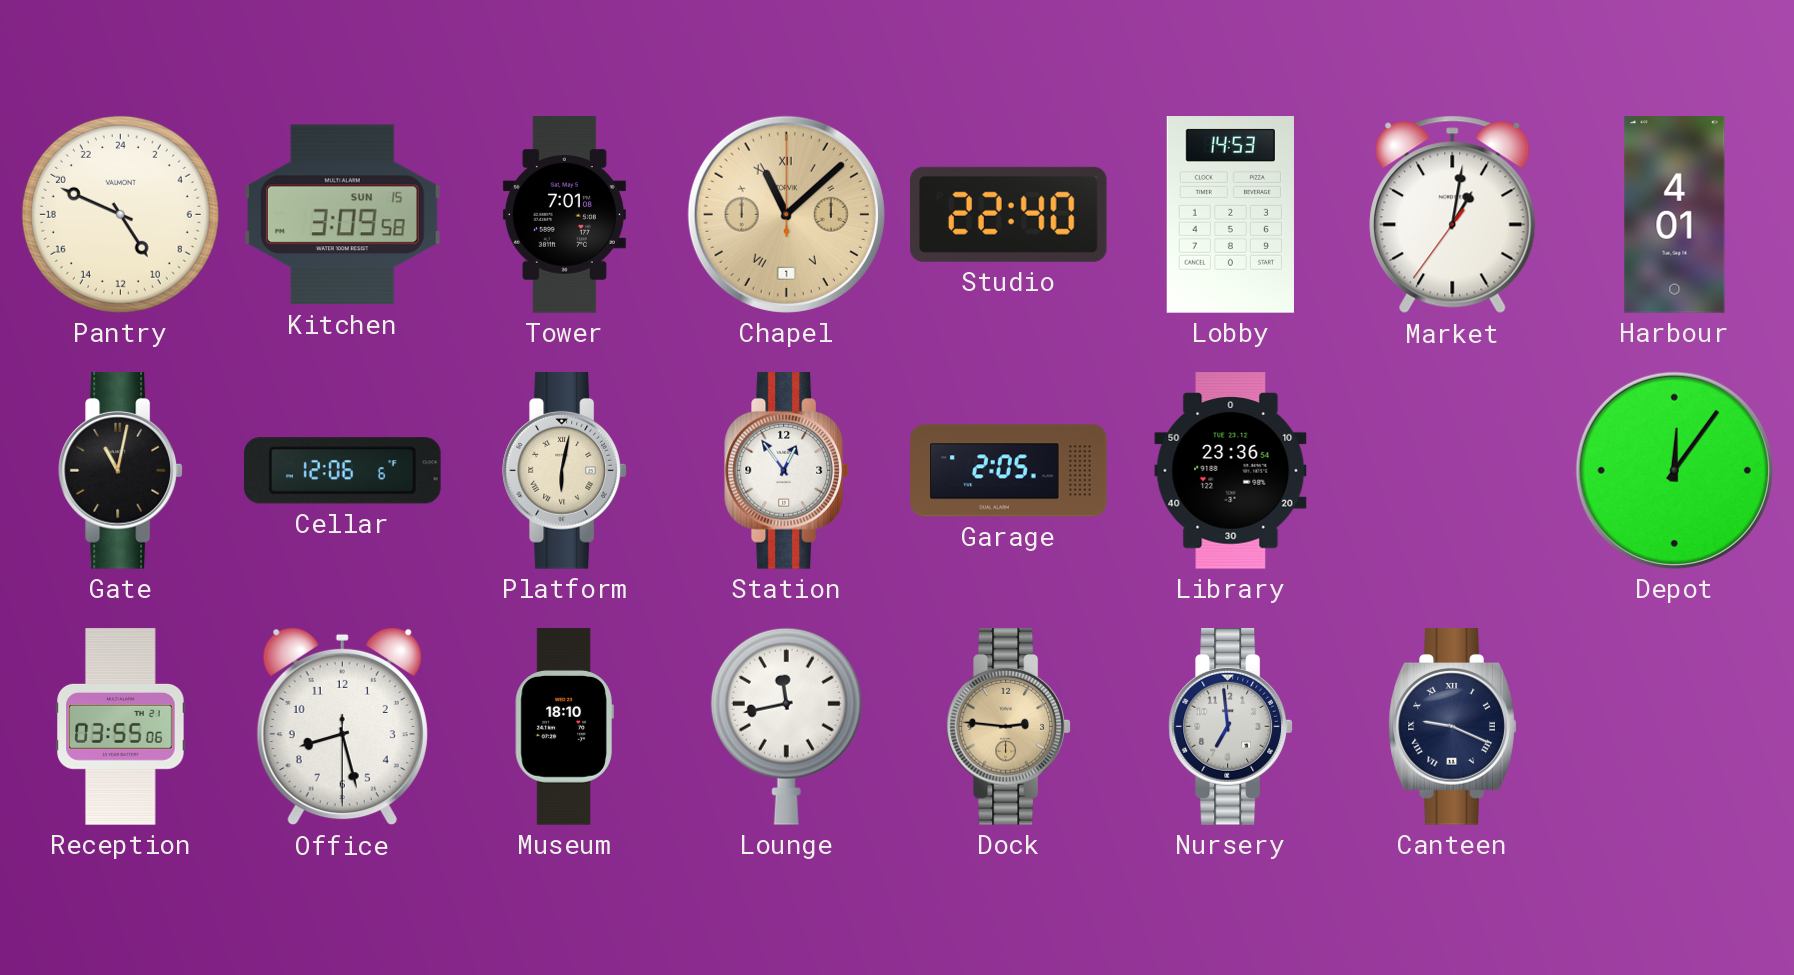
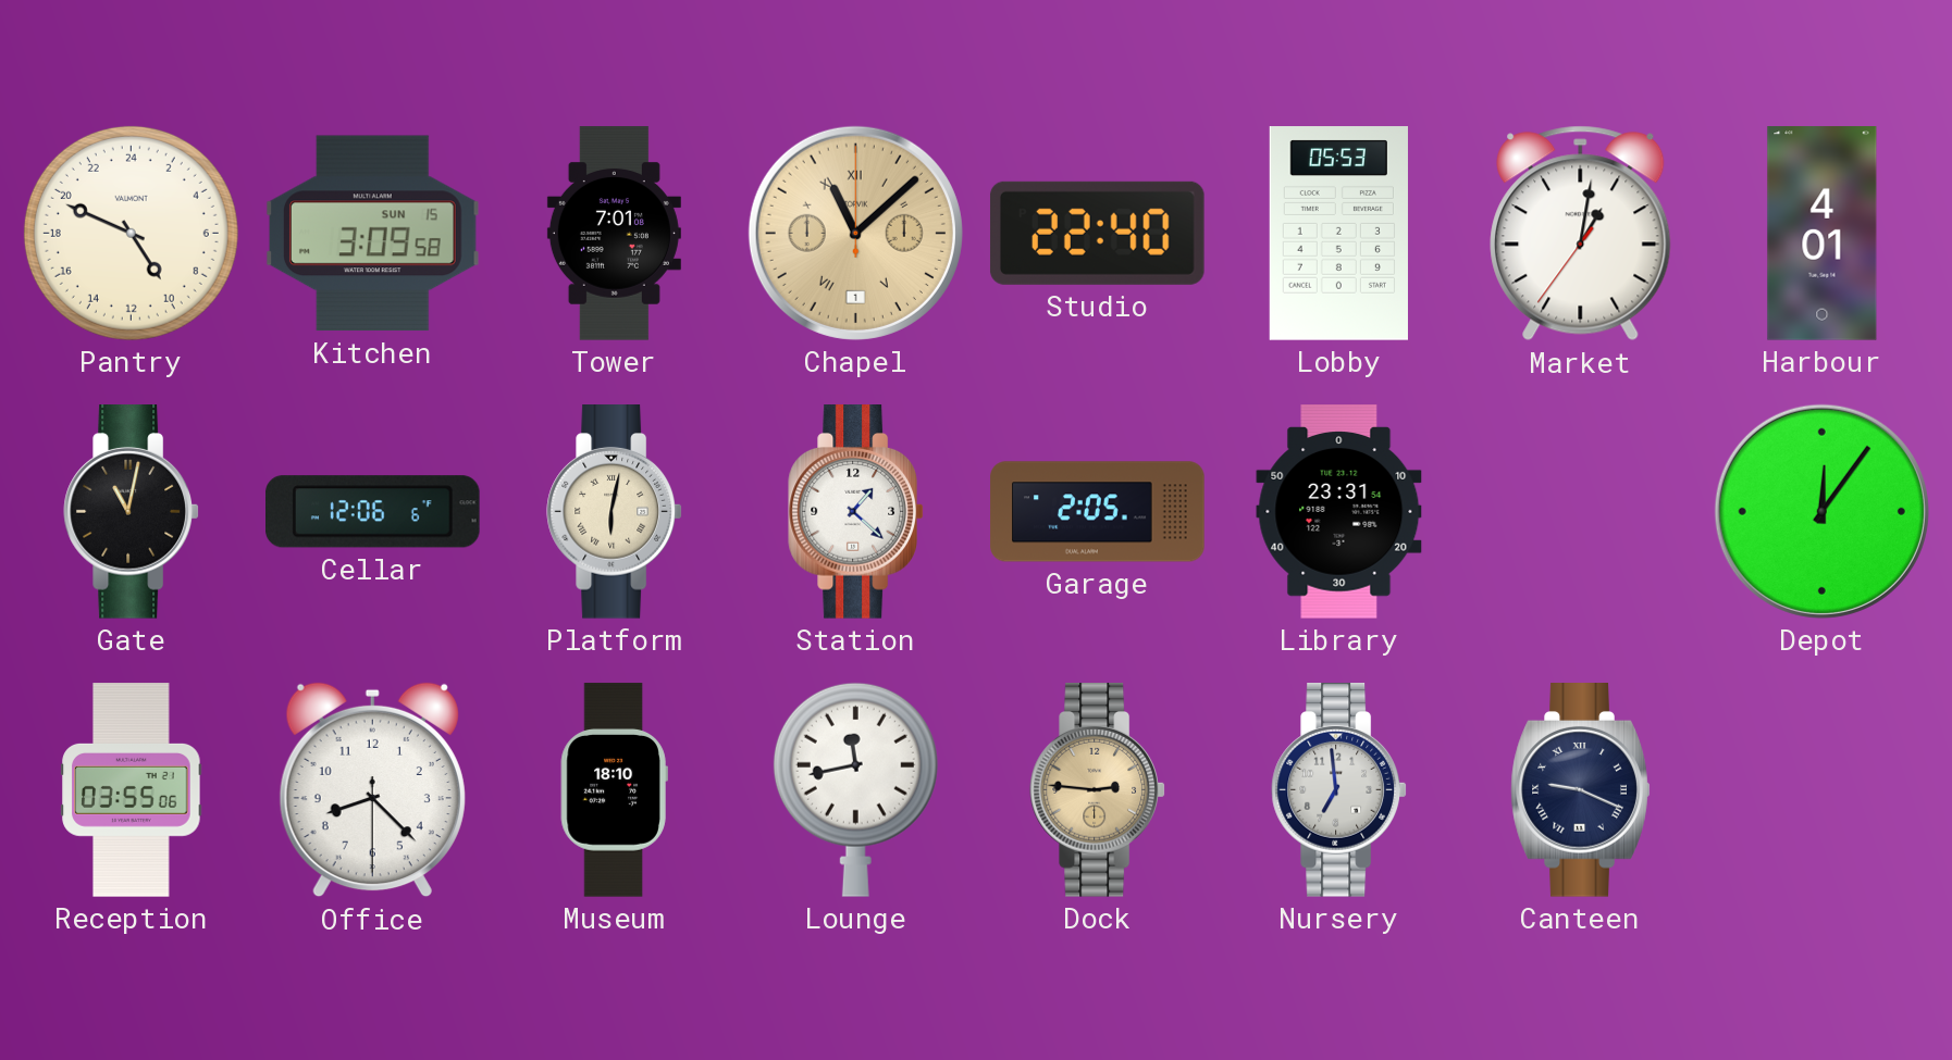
Lobby: 14:53 -> 05:53
Station: 12:54 -> 1:22
Library: 23:36 -> 23:31
Office: 8:27 -> 8:22
